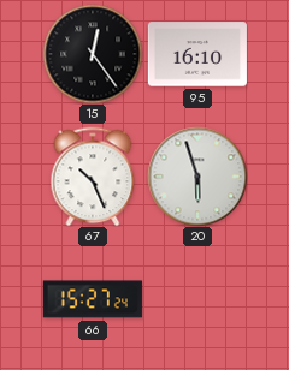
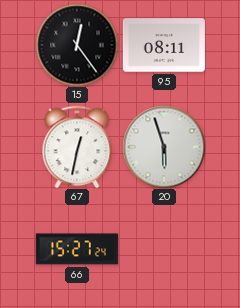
95: 16:10 -> 08:11
67: 10:26 -> 12:32
